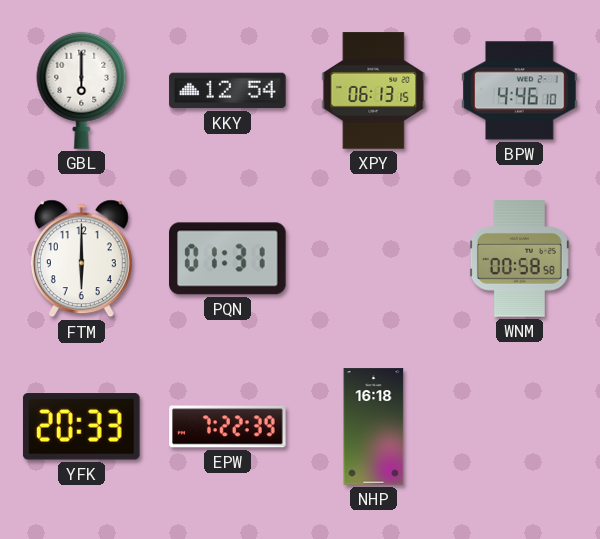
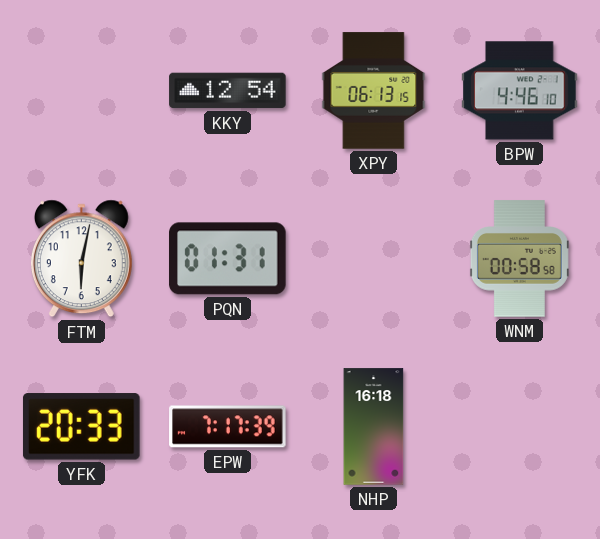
GBL: 6:00 -> none
FTM: 6:00 -> 6:02
EPW: 7:22 -> 7:17
